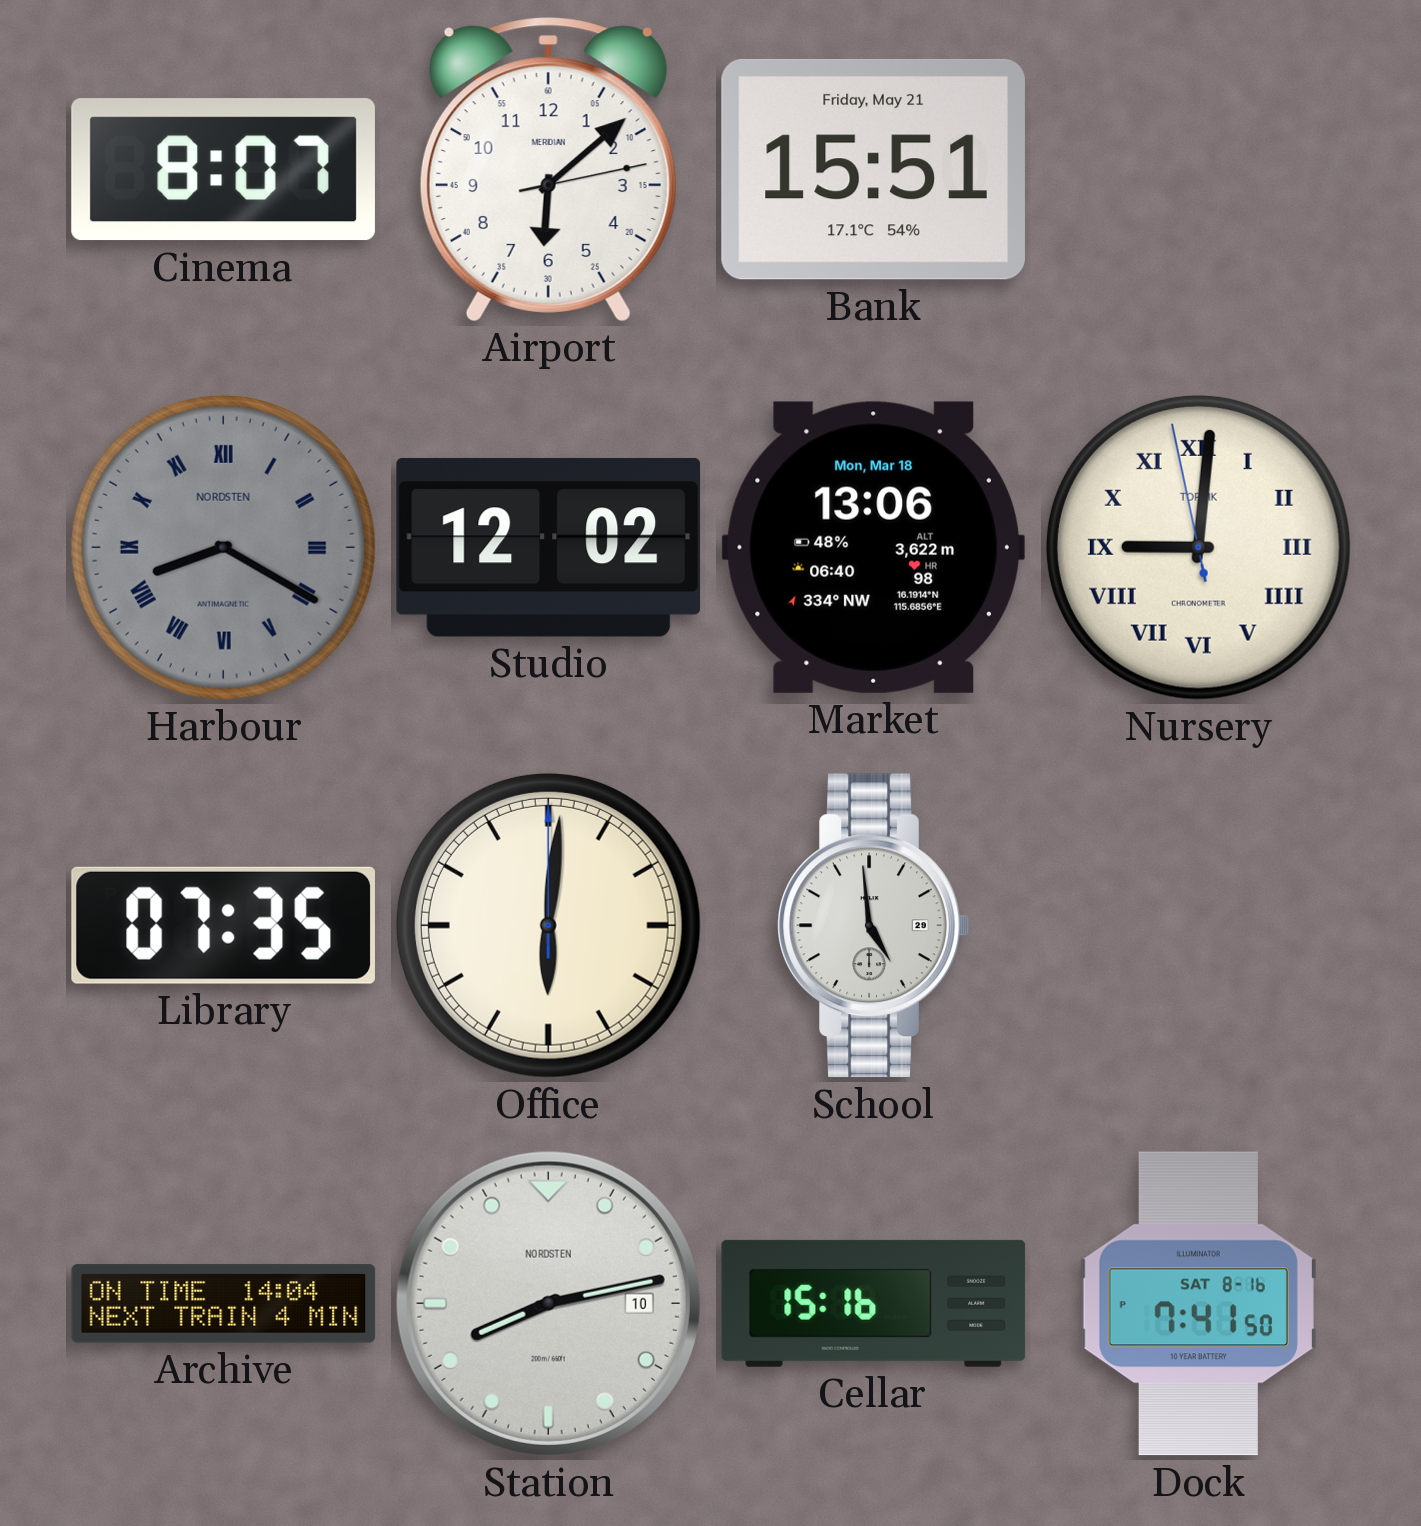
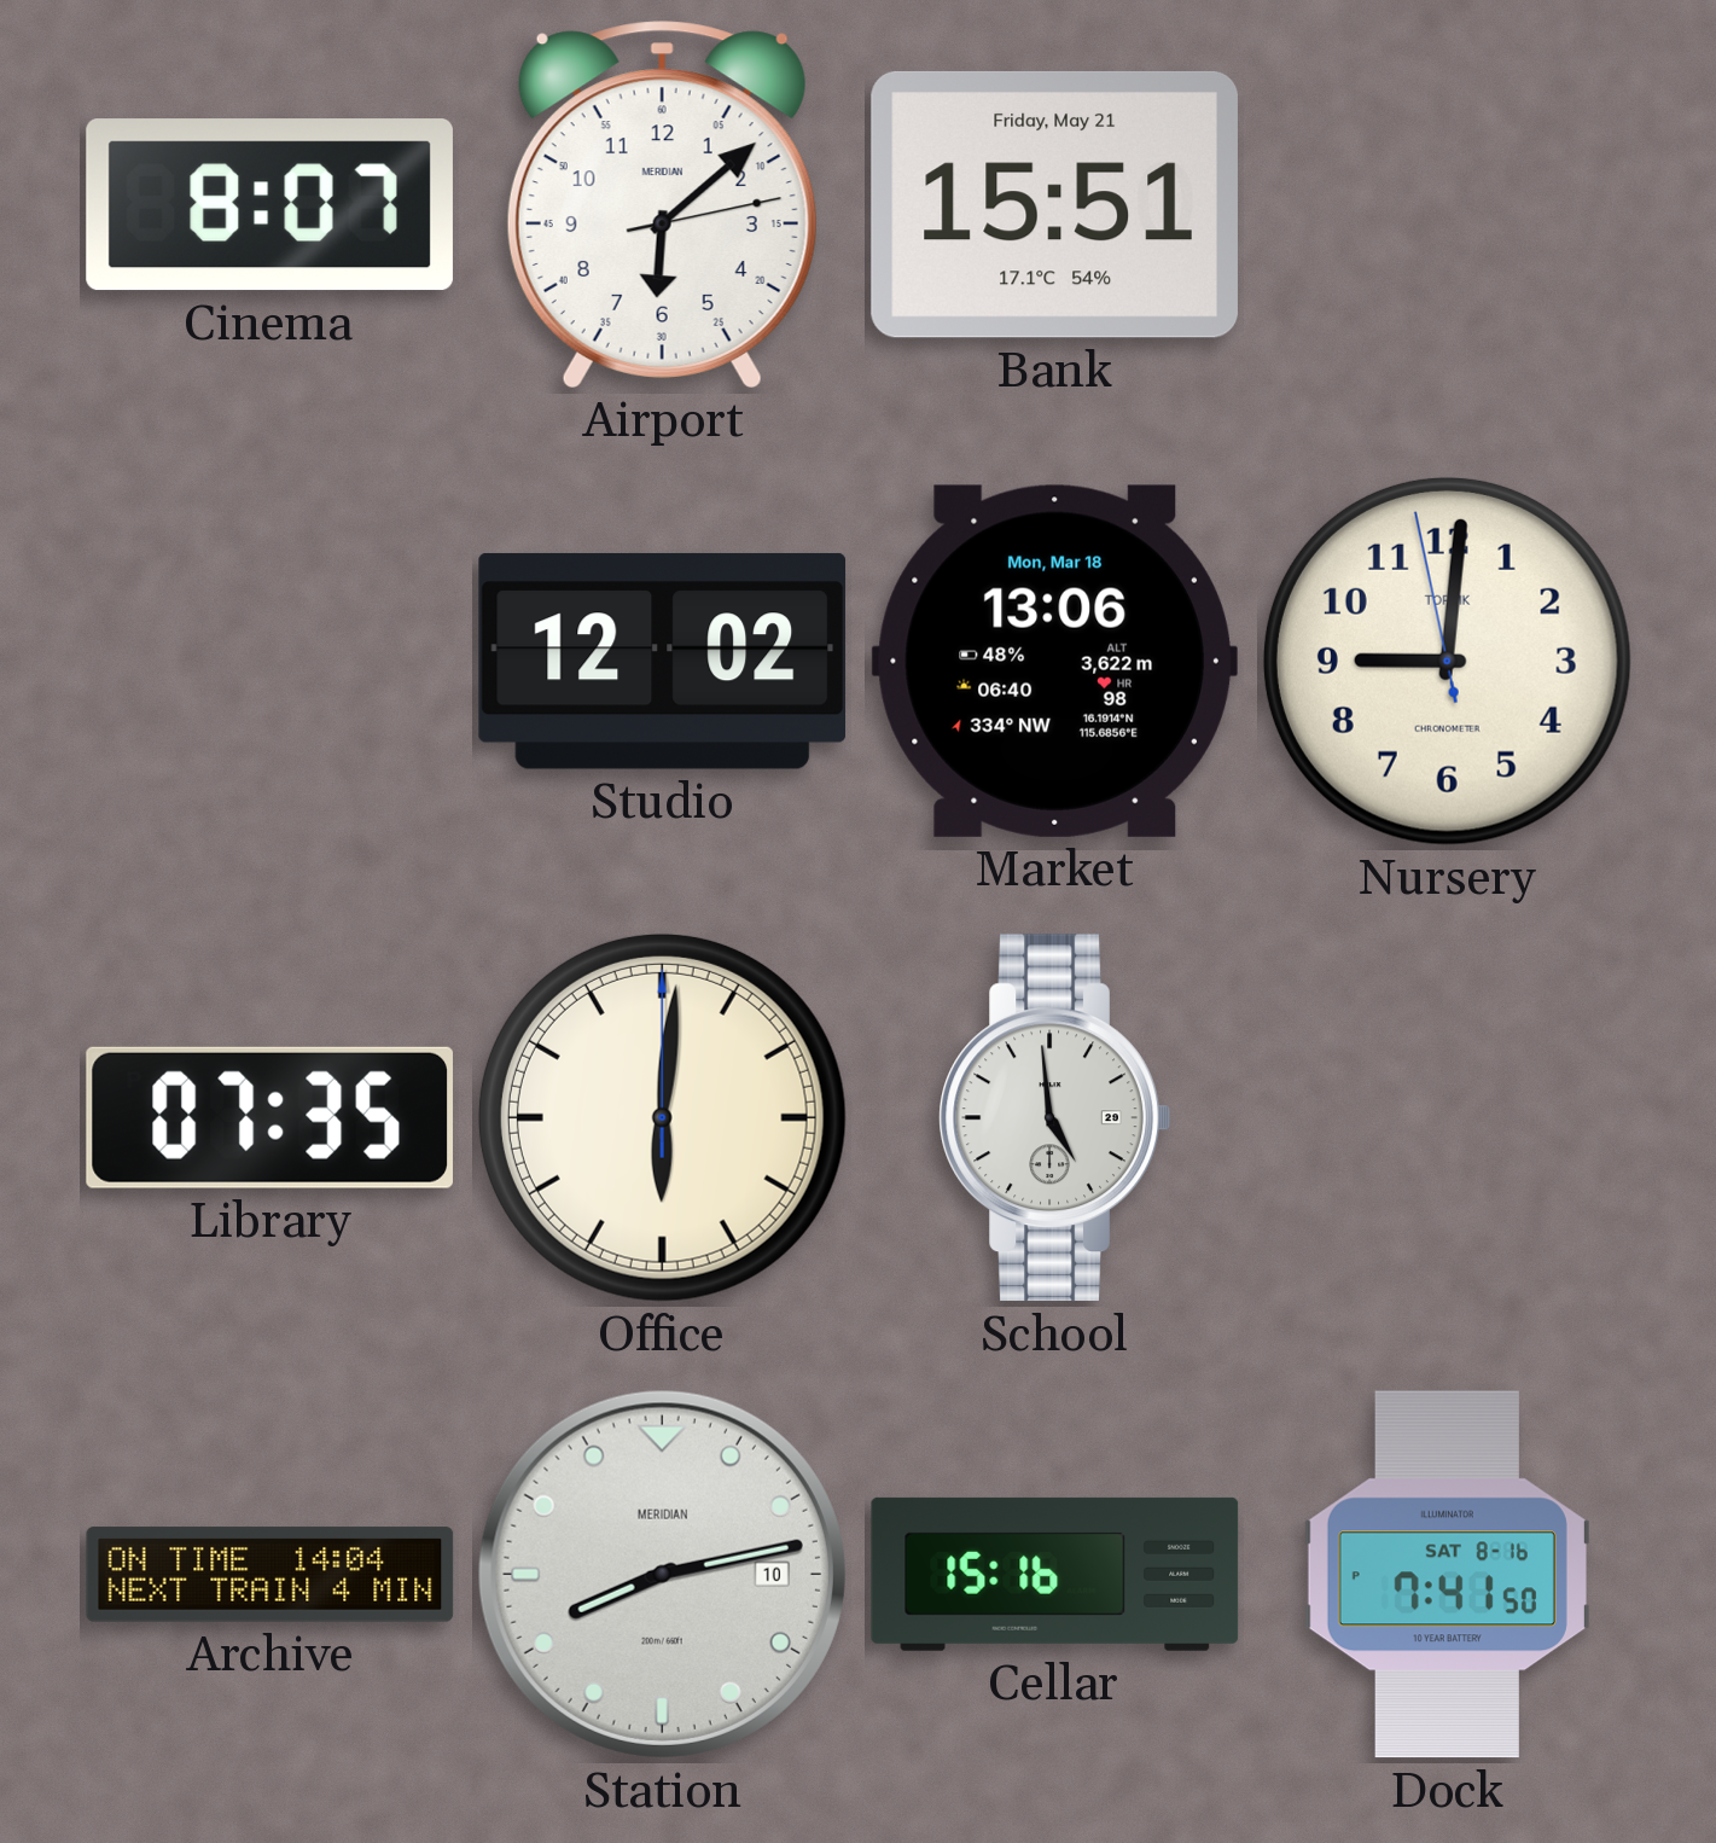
Harbour: 8:20 -> none
Nursery numerals: Roman -> Arabic
Station brand: NORDSTEN -> MERIDIAN
